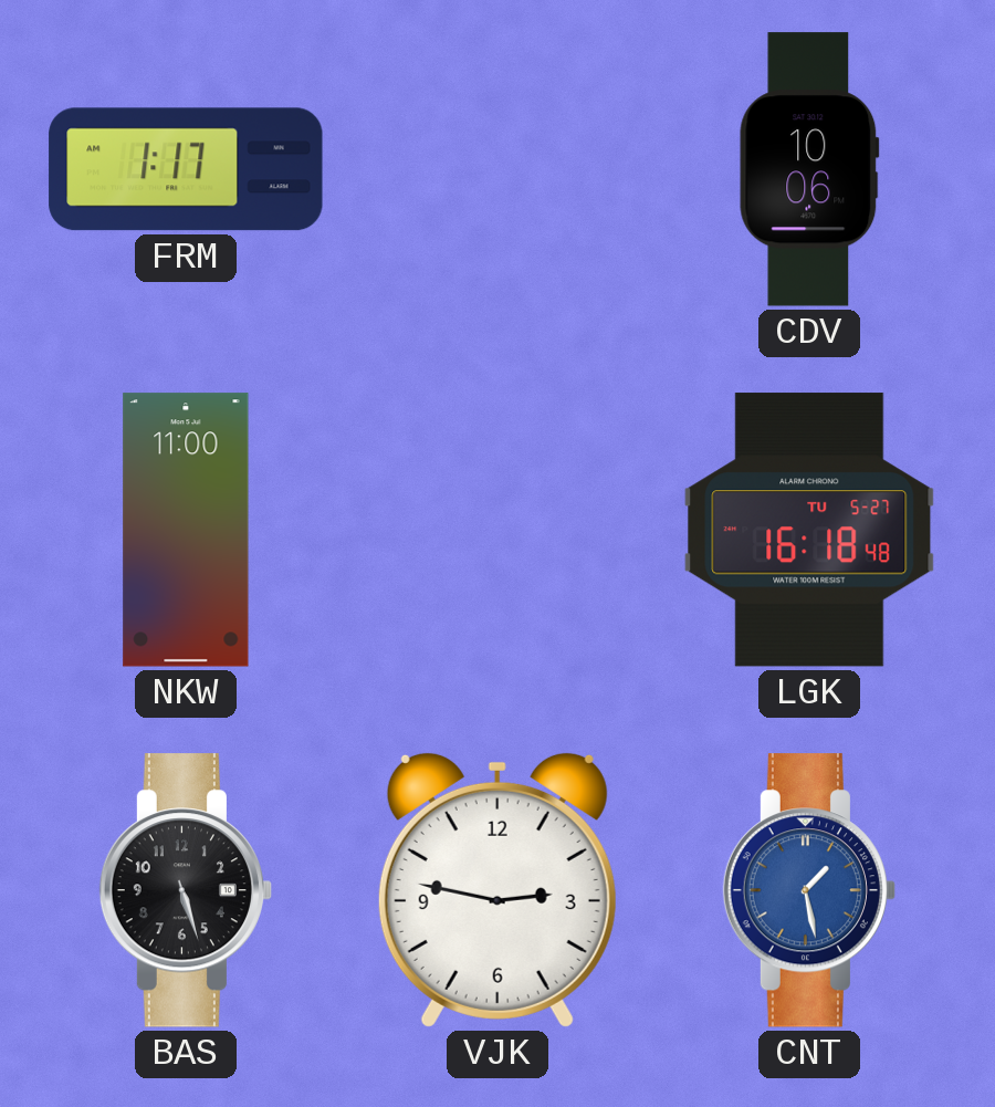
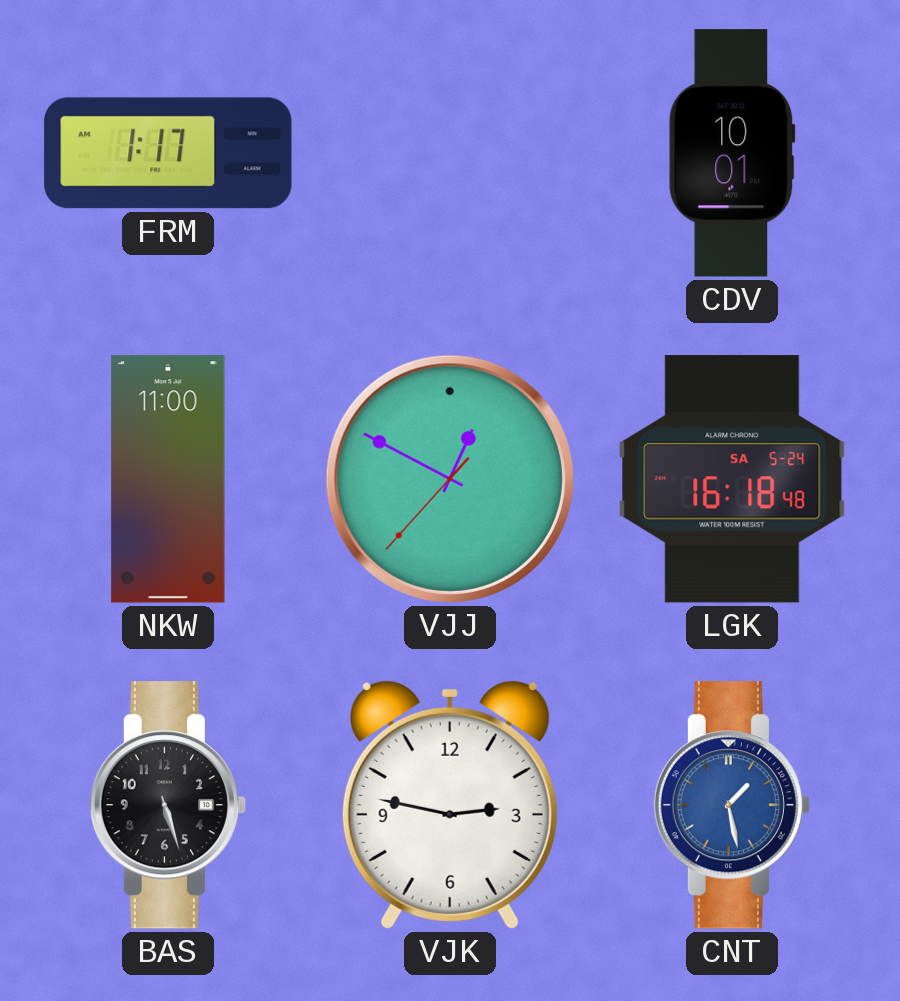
CDV: 10:06 -> 10:01
VJJ: none -> 12:49
LGK date: TU 5-27 -> SA 5-24
